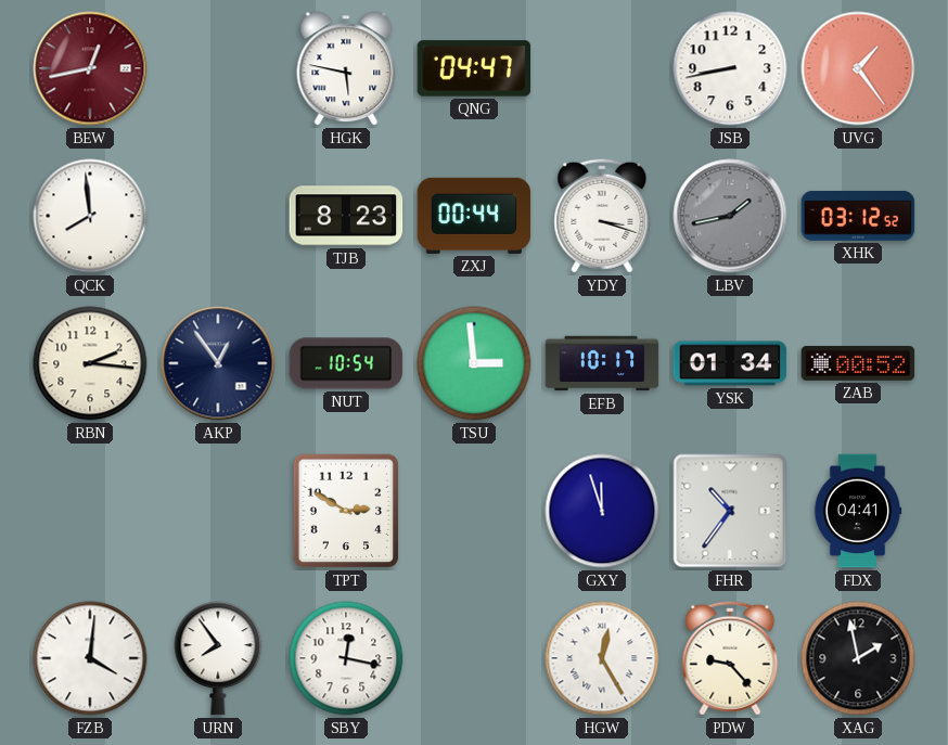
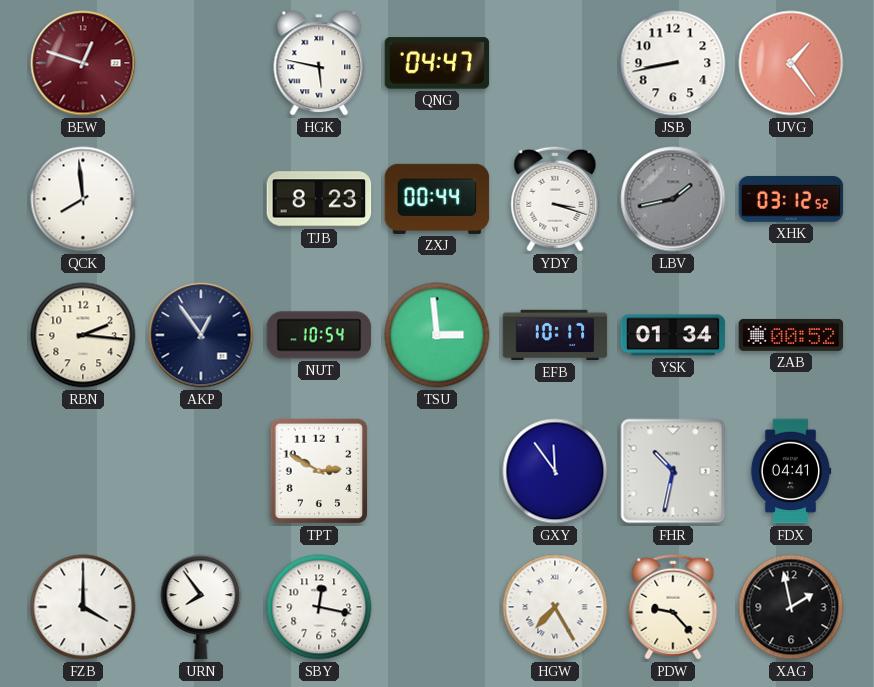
BEW: 12:43 -> 12:48
GXY: 11:57 -> 11:54
FHR: 10:36 -> 10:32
FZB: 4:01 -> 4:00
HGW: 12:25 -> 7:25
